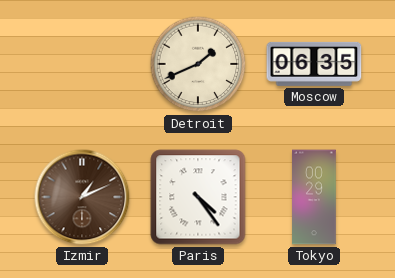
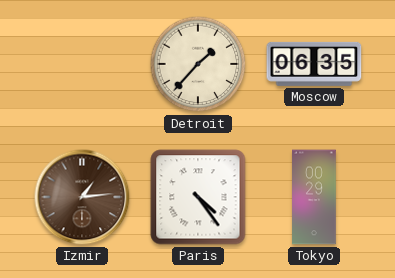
Detroit: 1:41 -> 1:37
Izmir: 1:11 -> 1:14
